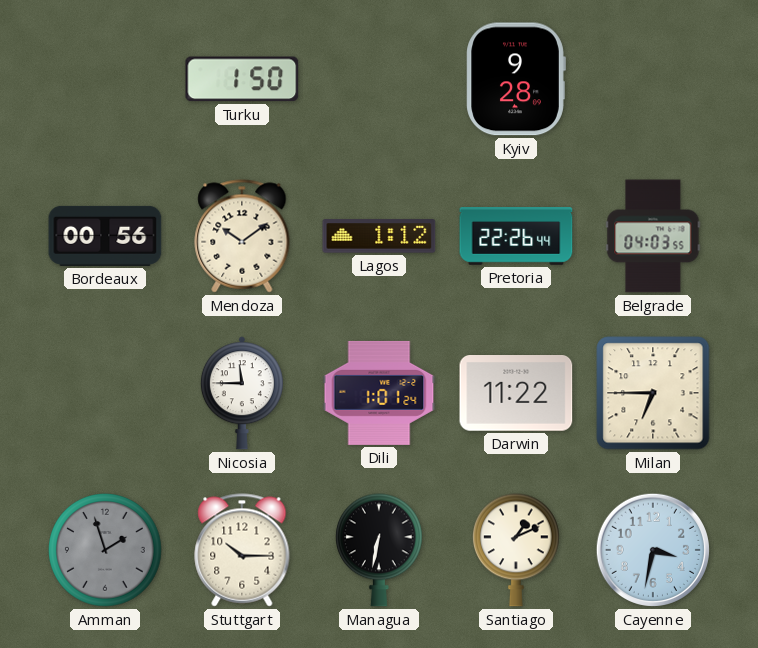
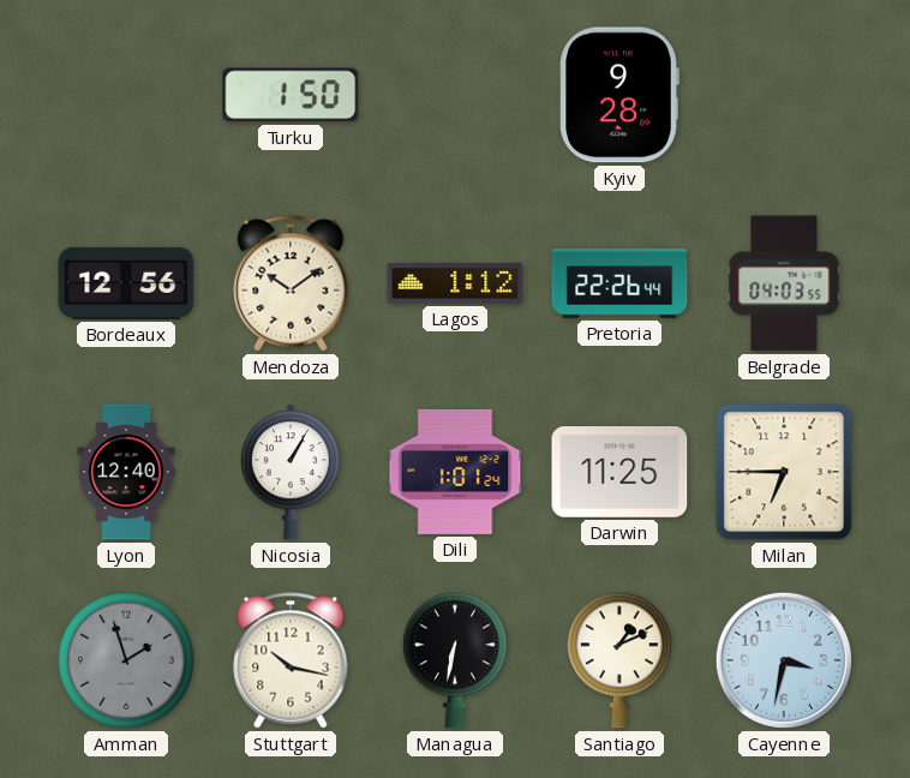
Bordeaux: 00:56 -> 12:56
Lyon: none -> 12:40
Nicosia: 11:45 -> 1:05
Darwin: 11:22 -> 11:25
Stuttgart: 10:15 -> 10:17
